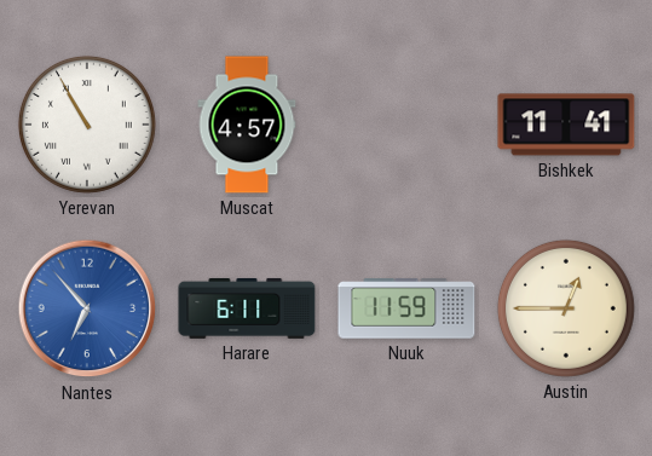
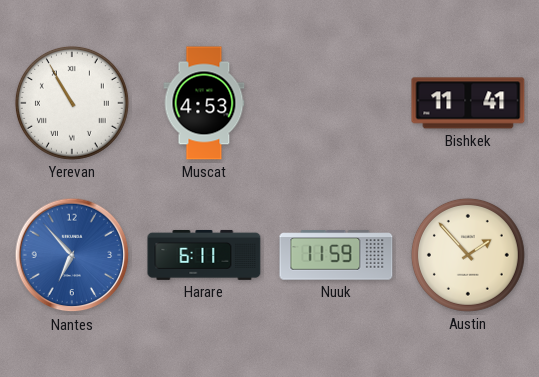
Muscat: 4:57 -> 4:53
Austin: 12:45 -> 1:53
